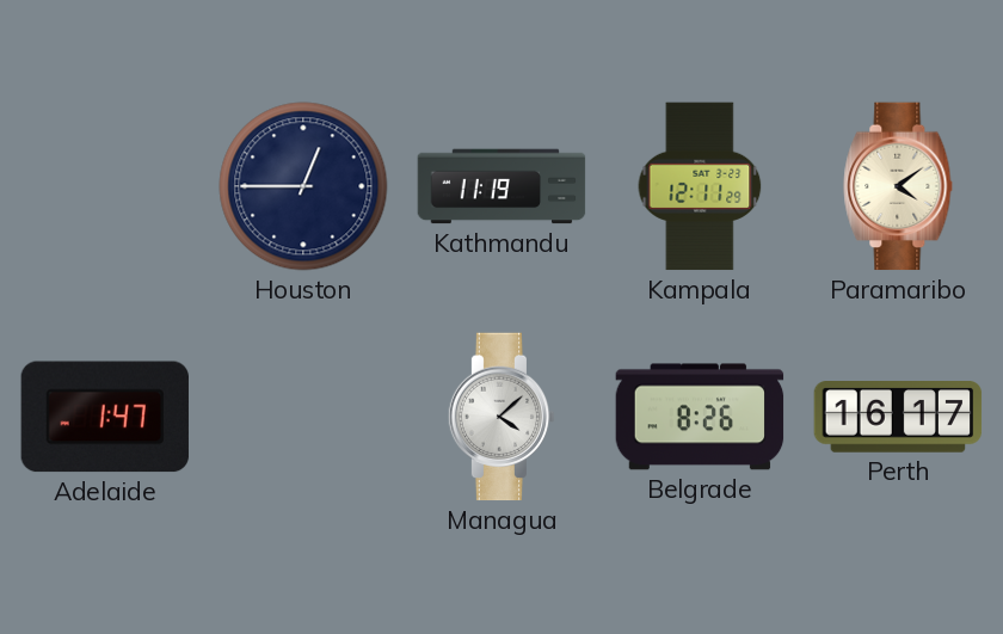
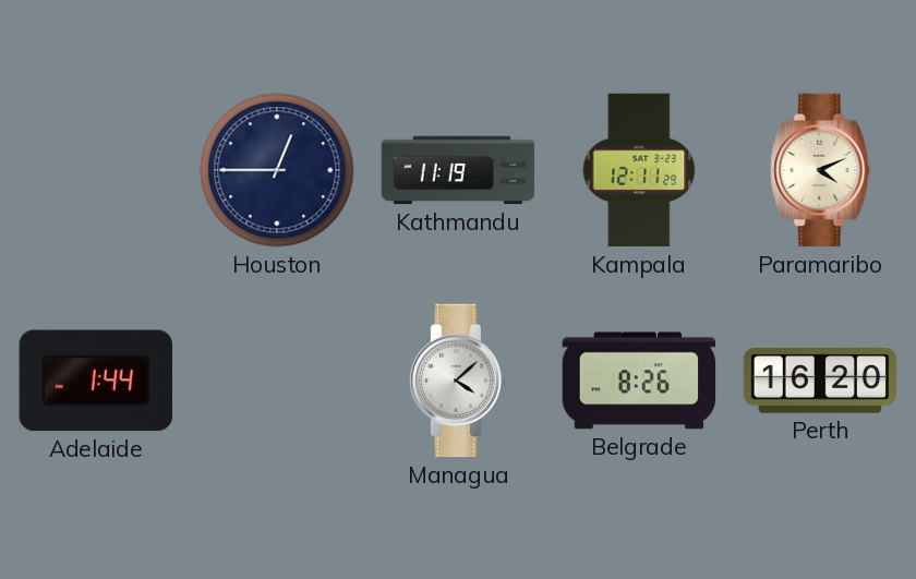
Paramaribo: 4:09 -> 4:11
Adelaide: 1:47 -> 1:44
Perth: 16:17 -> 16:20
